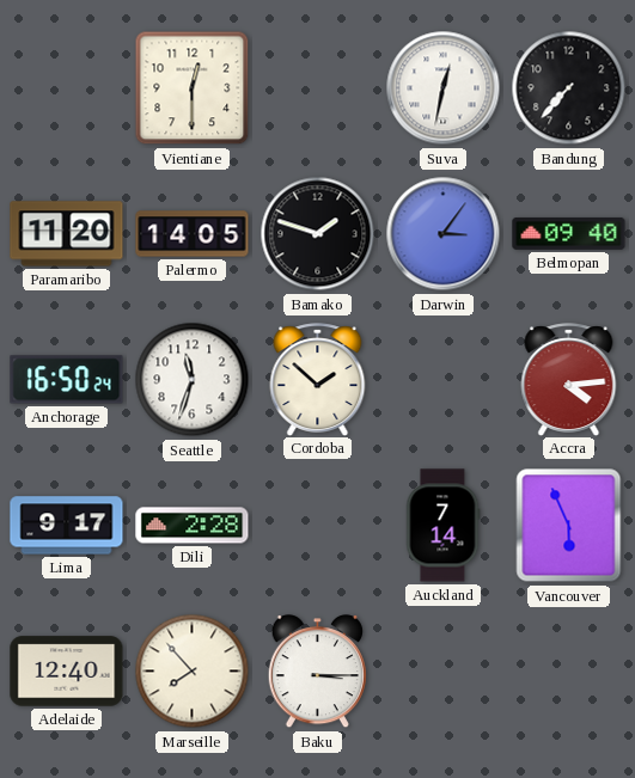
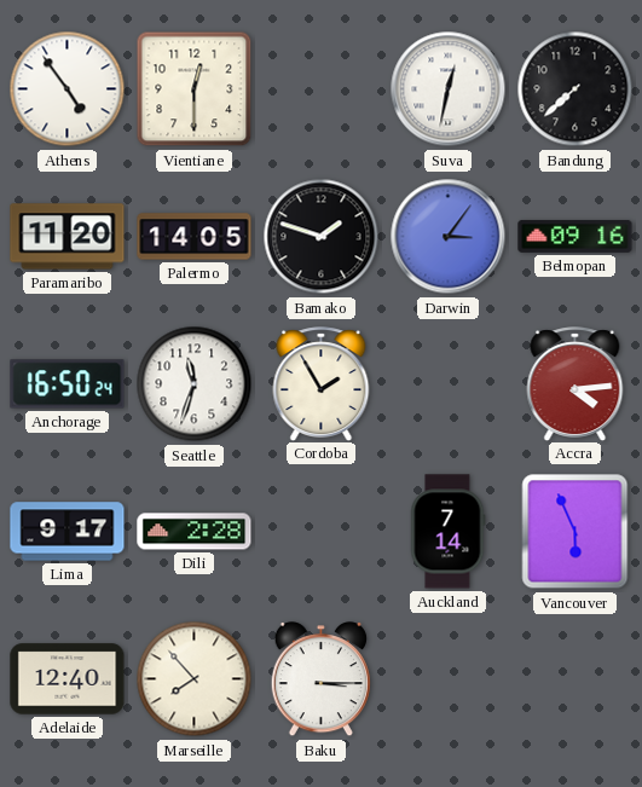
Athens: none -> 4:54
Bandung: 7:37 -> 7:38
Belmopan: 09:40 -> 09:16
Cordoba: 1:52 -> 1:55
